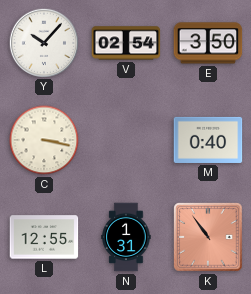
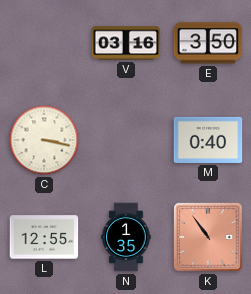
Y: 10:07 -> none
V: 02:54 -> 03:16
N: 1:31 -> 1:35
